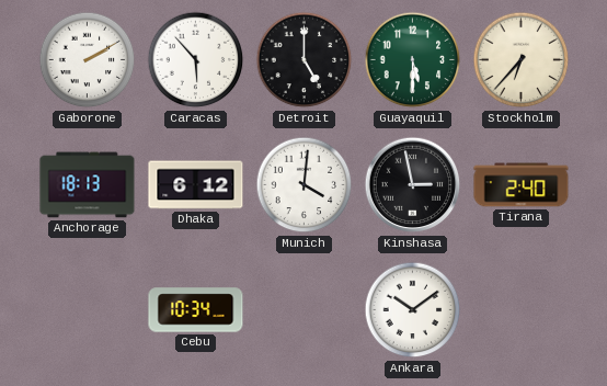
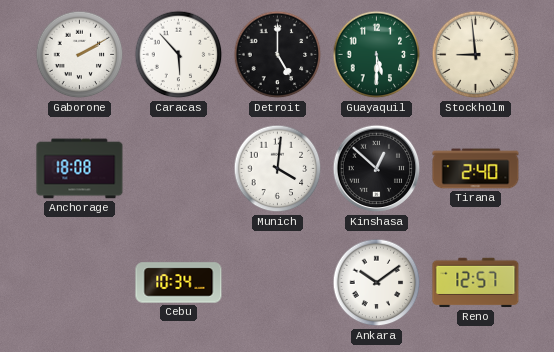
Stockholm: 6:37 -> 8:59
Anchorage: 18:13 -> 18:08
Dhaka: 6:12 -> none
Kinshasa: 2:58 -> 12:52
Reno: none -> 12:57
